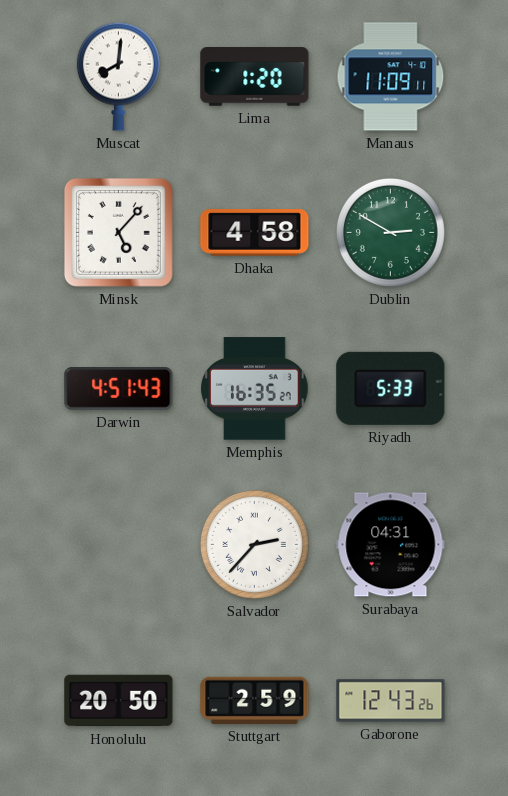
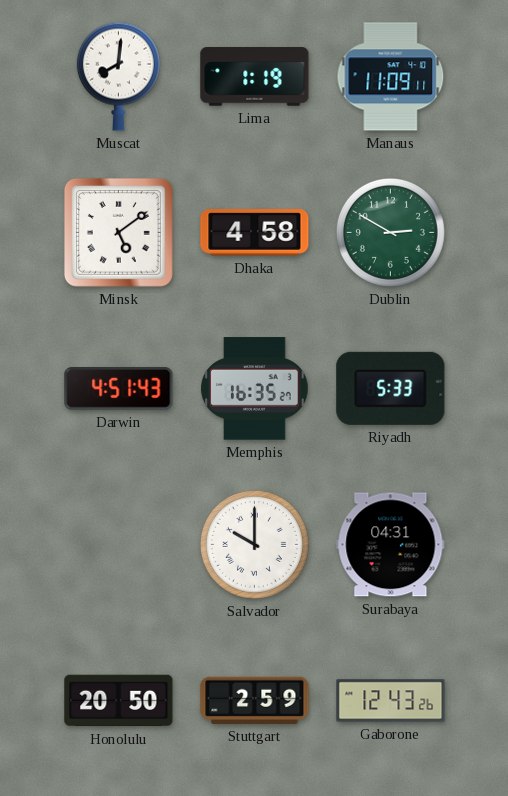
Lima: 1:20 -> 1:19
Minsk: 5:07 -> 5:09
Salvador: 2:37 -> 10:00
